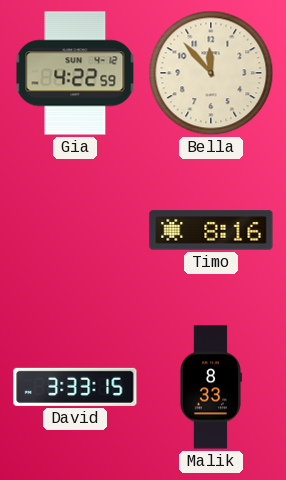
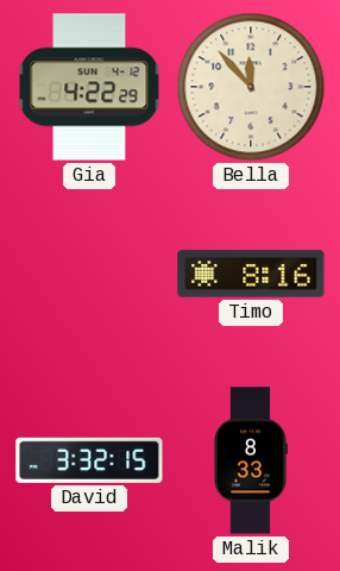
Gia: 4:22:59 -> 4:22:29
David: 3:33 -> 3:32
